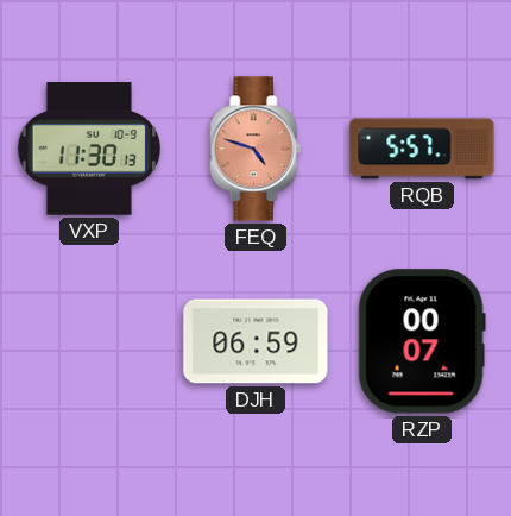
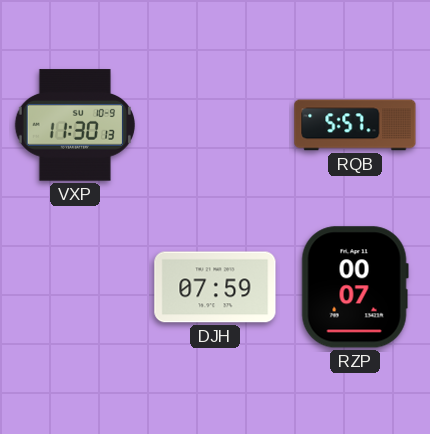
FEQ: 4:48 -> none
DJH: 06:59 -> 07:59
